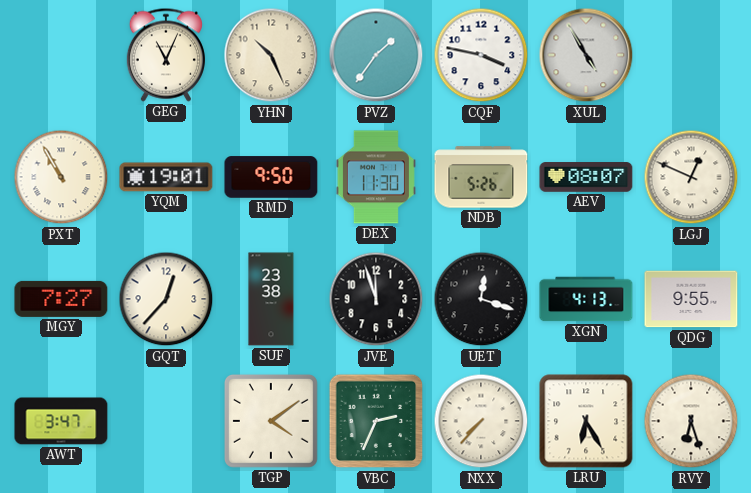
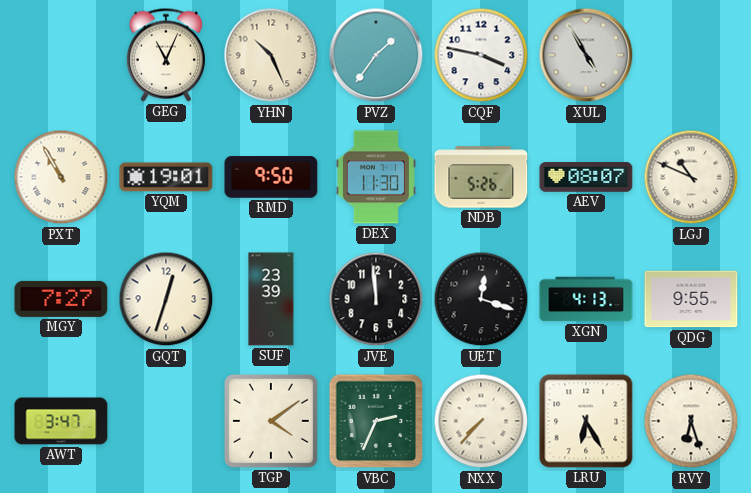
LGJ: 12:49 -> 10:49
GQT: 12:37 -> 12:33
SUF: 23:38 -> 23:39
JVE: 11:57 -> 11:59
